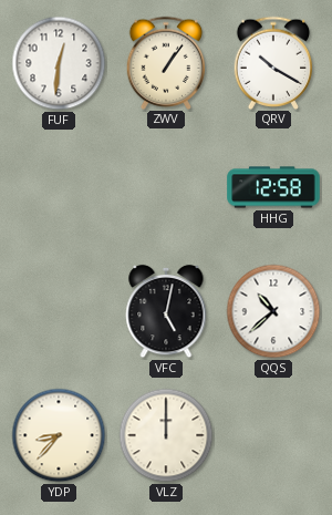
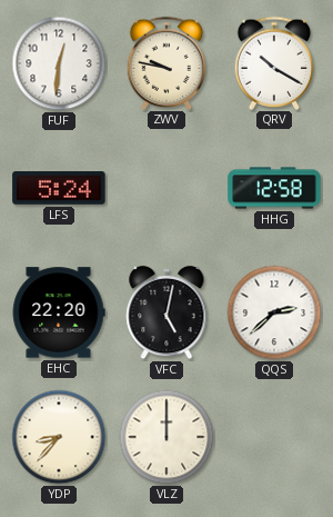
ZWV: 1:06 -> 9:47
LFS: none -> 5:24
EHC: none -> 22:20
QQS: 10:38 -> 2:38
